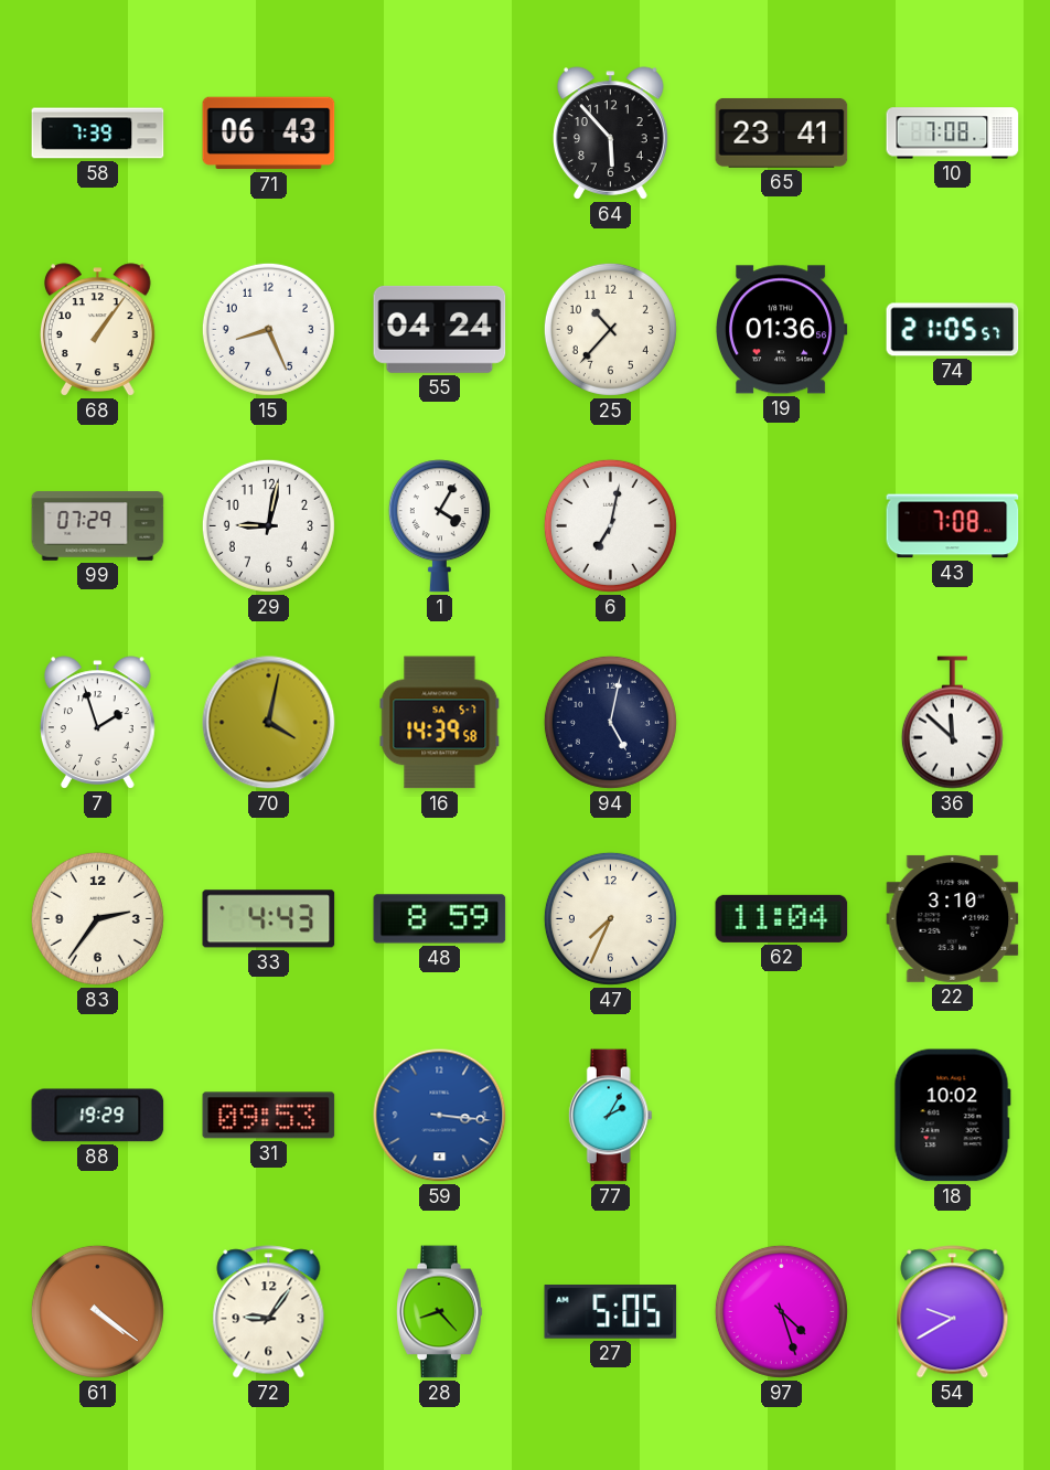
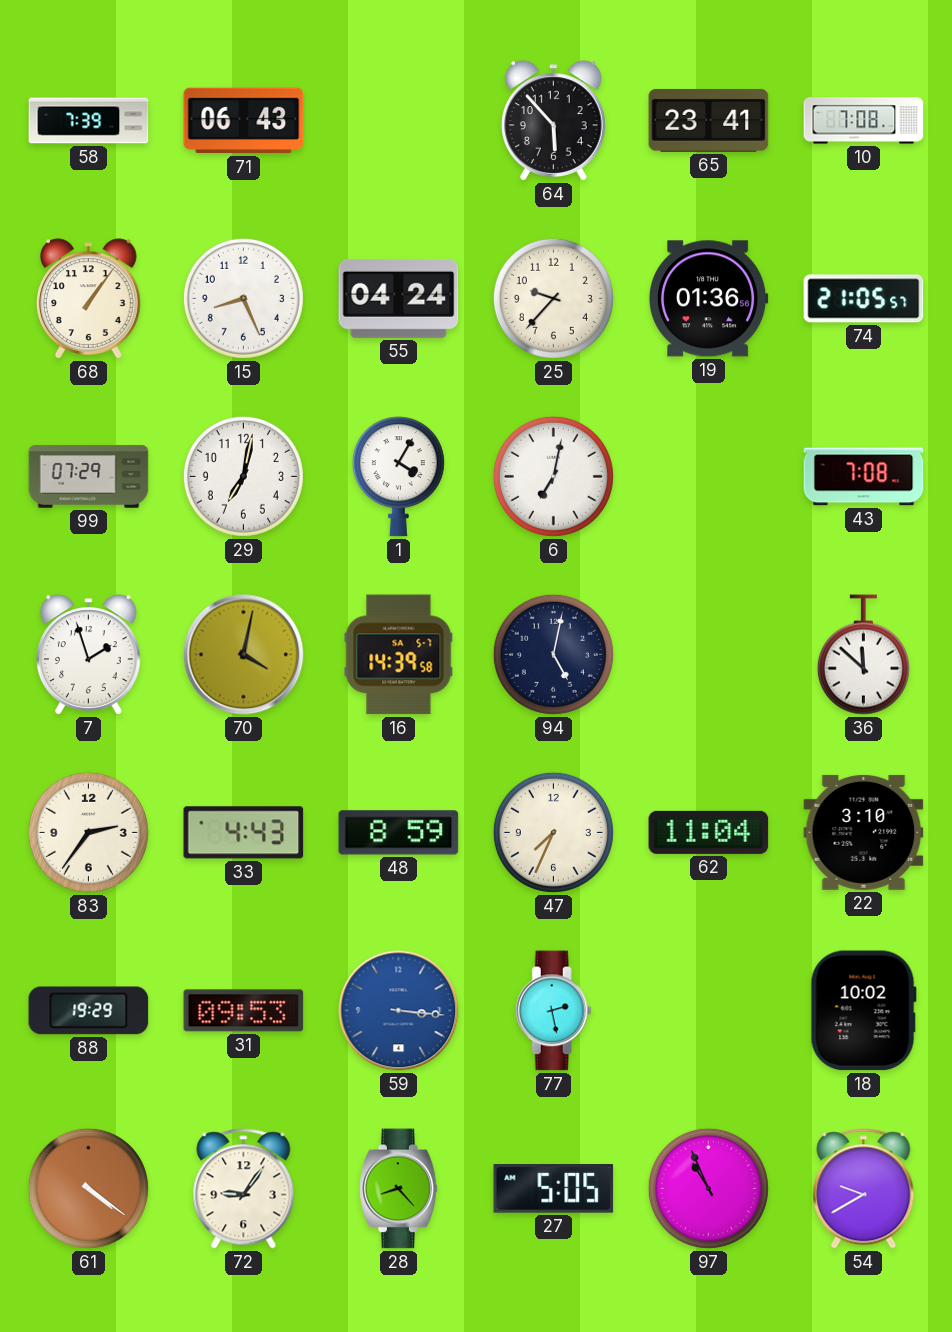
25: 10:37 -> 9:37
29: 9:02 -> 7:02
77: 2:05 -> 2:28
97: 4:27 -> 10:56
